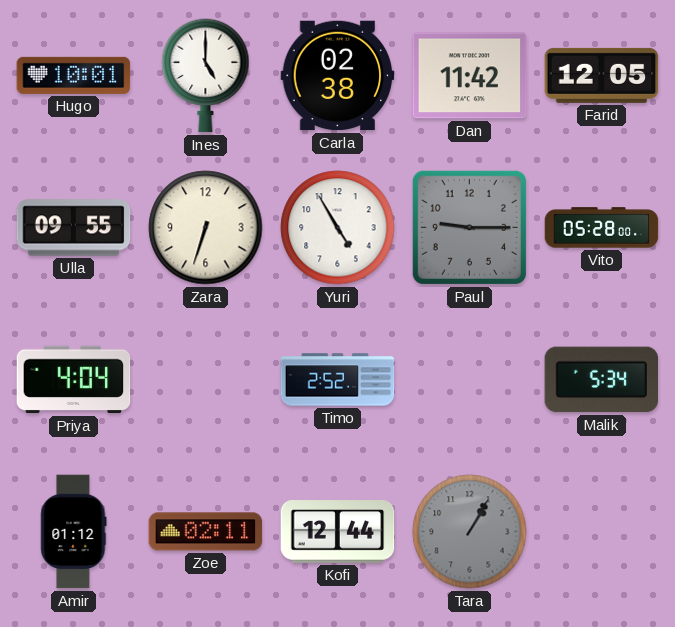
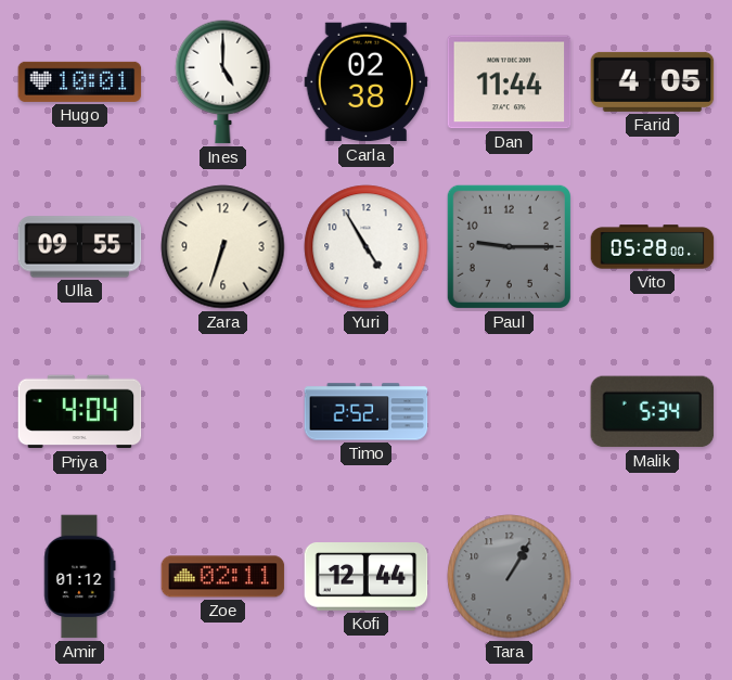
Dan: 11:42 -> 11:44
Farid: 12:05 -> 4:05
